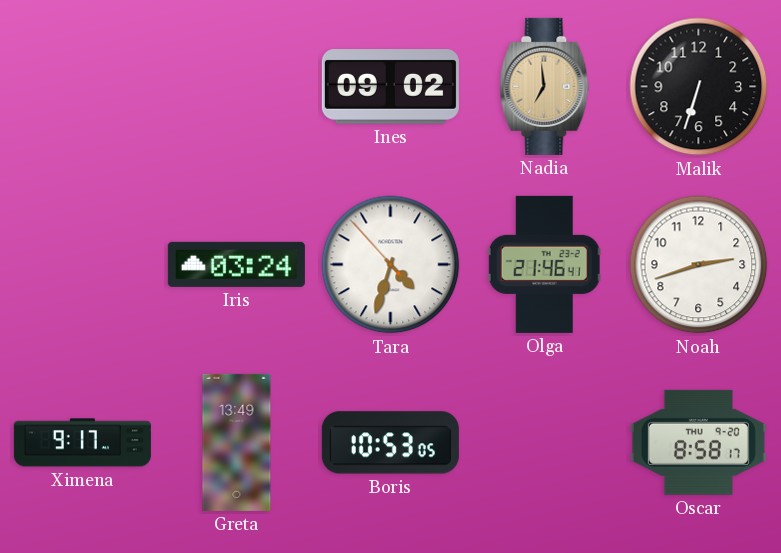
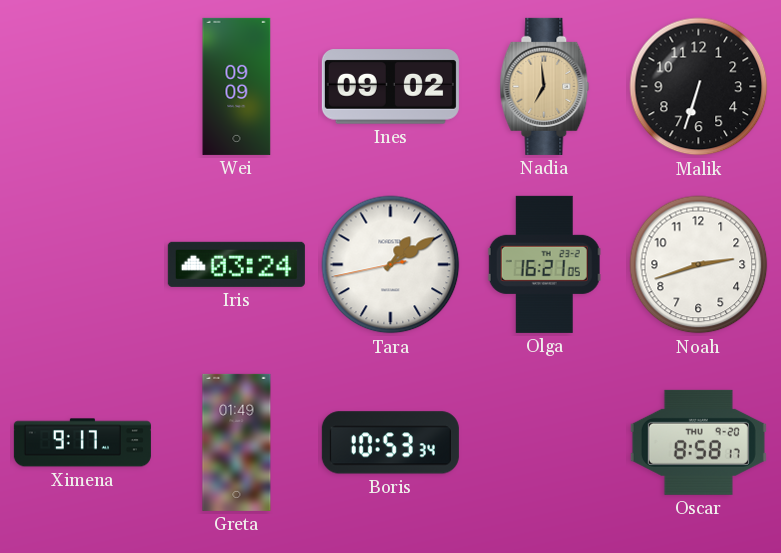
Wei: none -> 09:09
Tara: 4:32 -> 1:09
Olga: 21:46 -> 16:21
Greta: 13:49 -> 01:49
Boris: 10:53:05 -> 10:53:34
